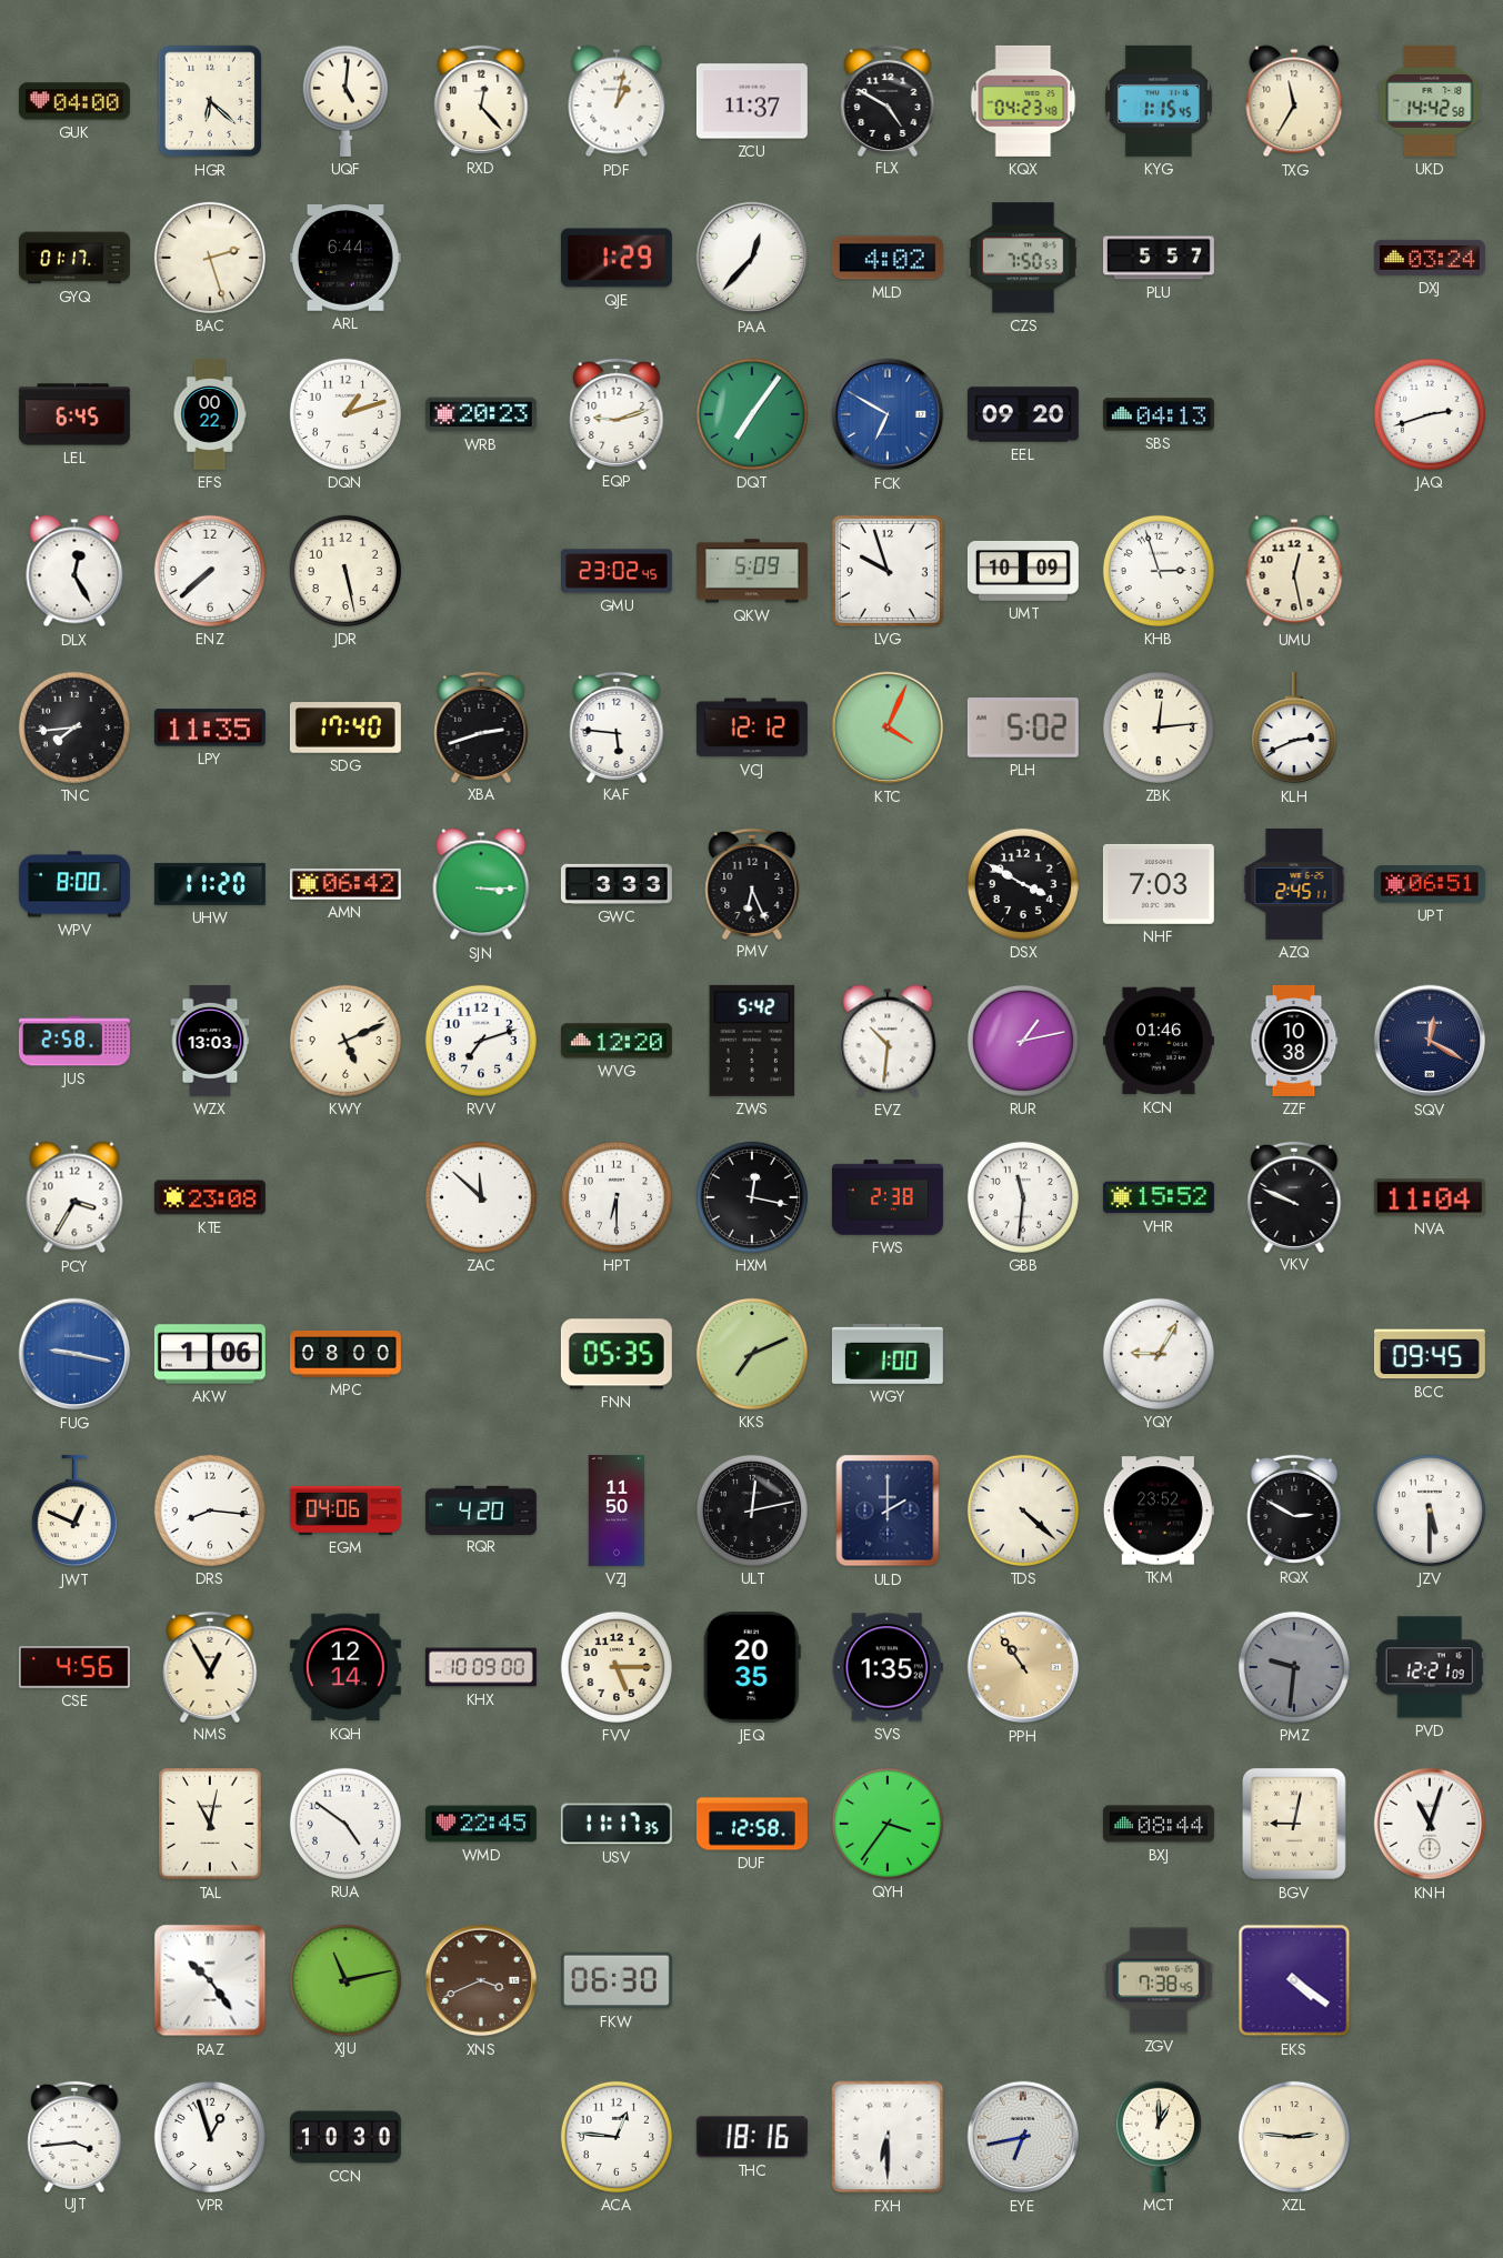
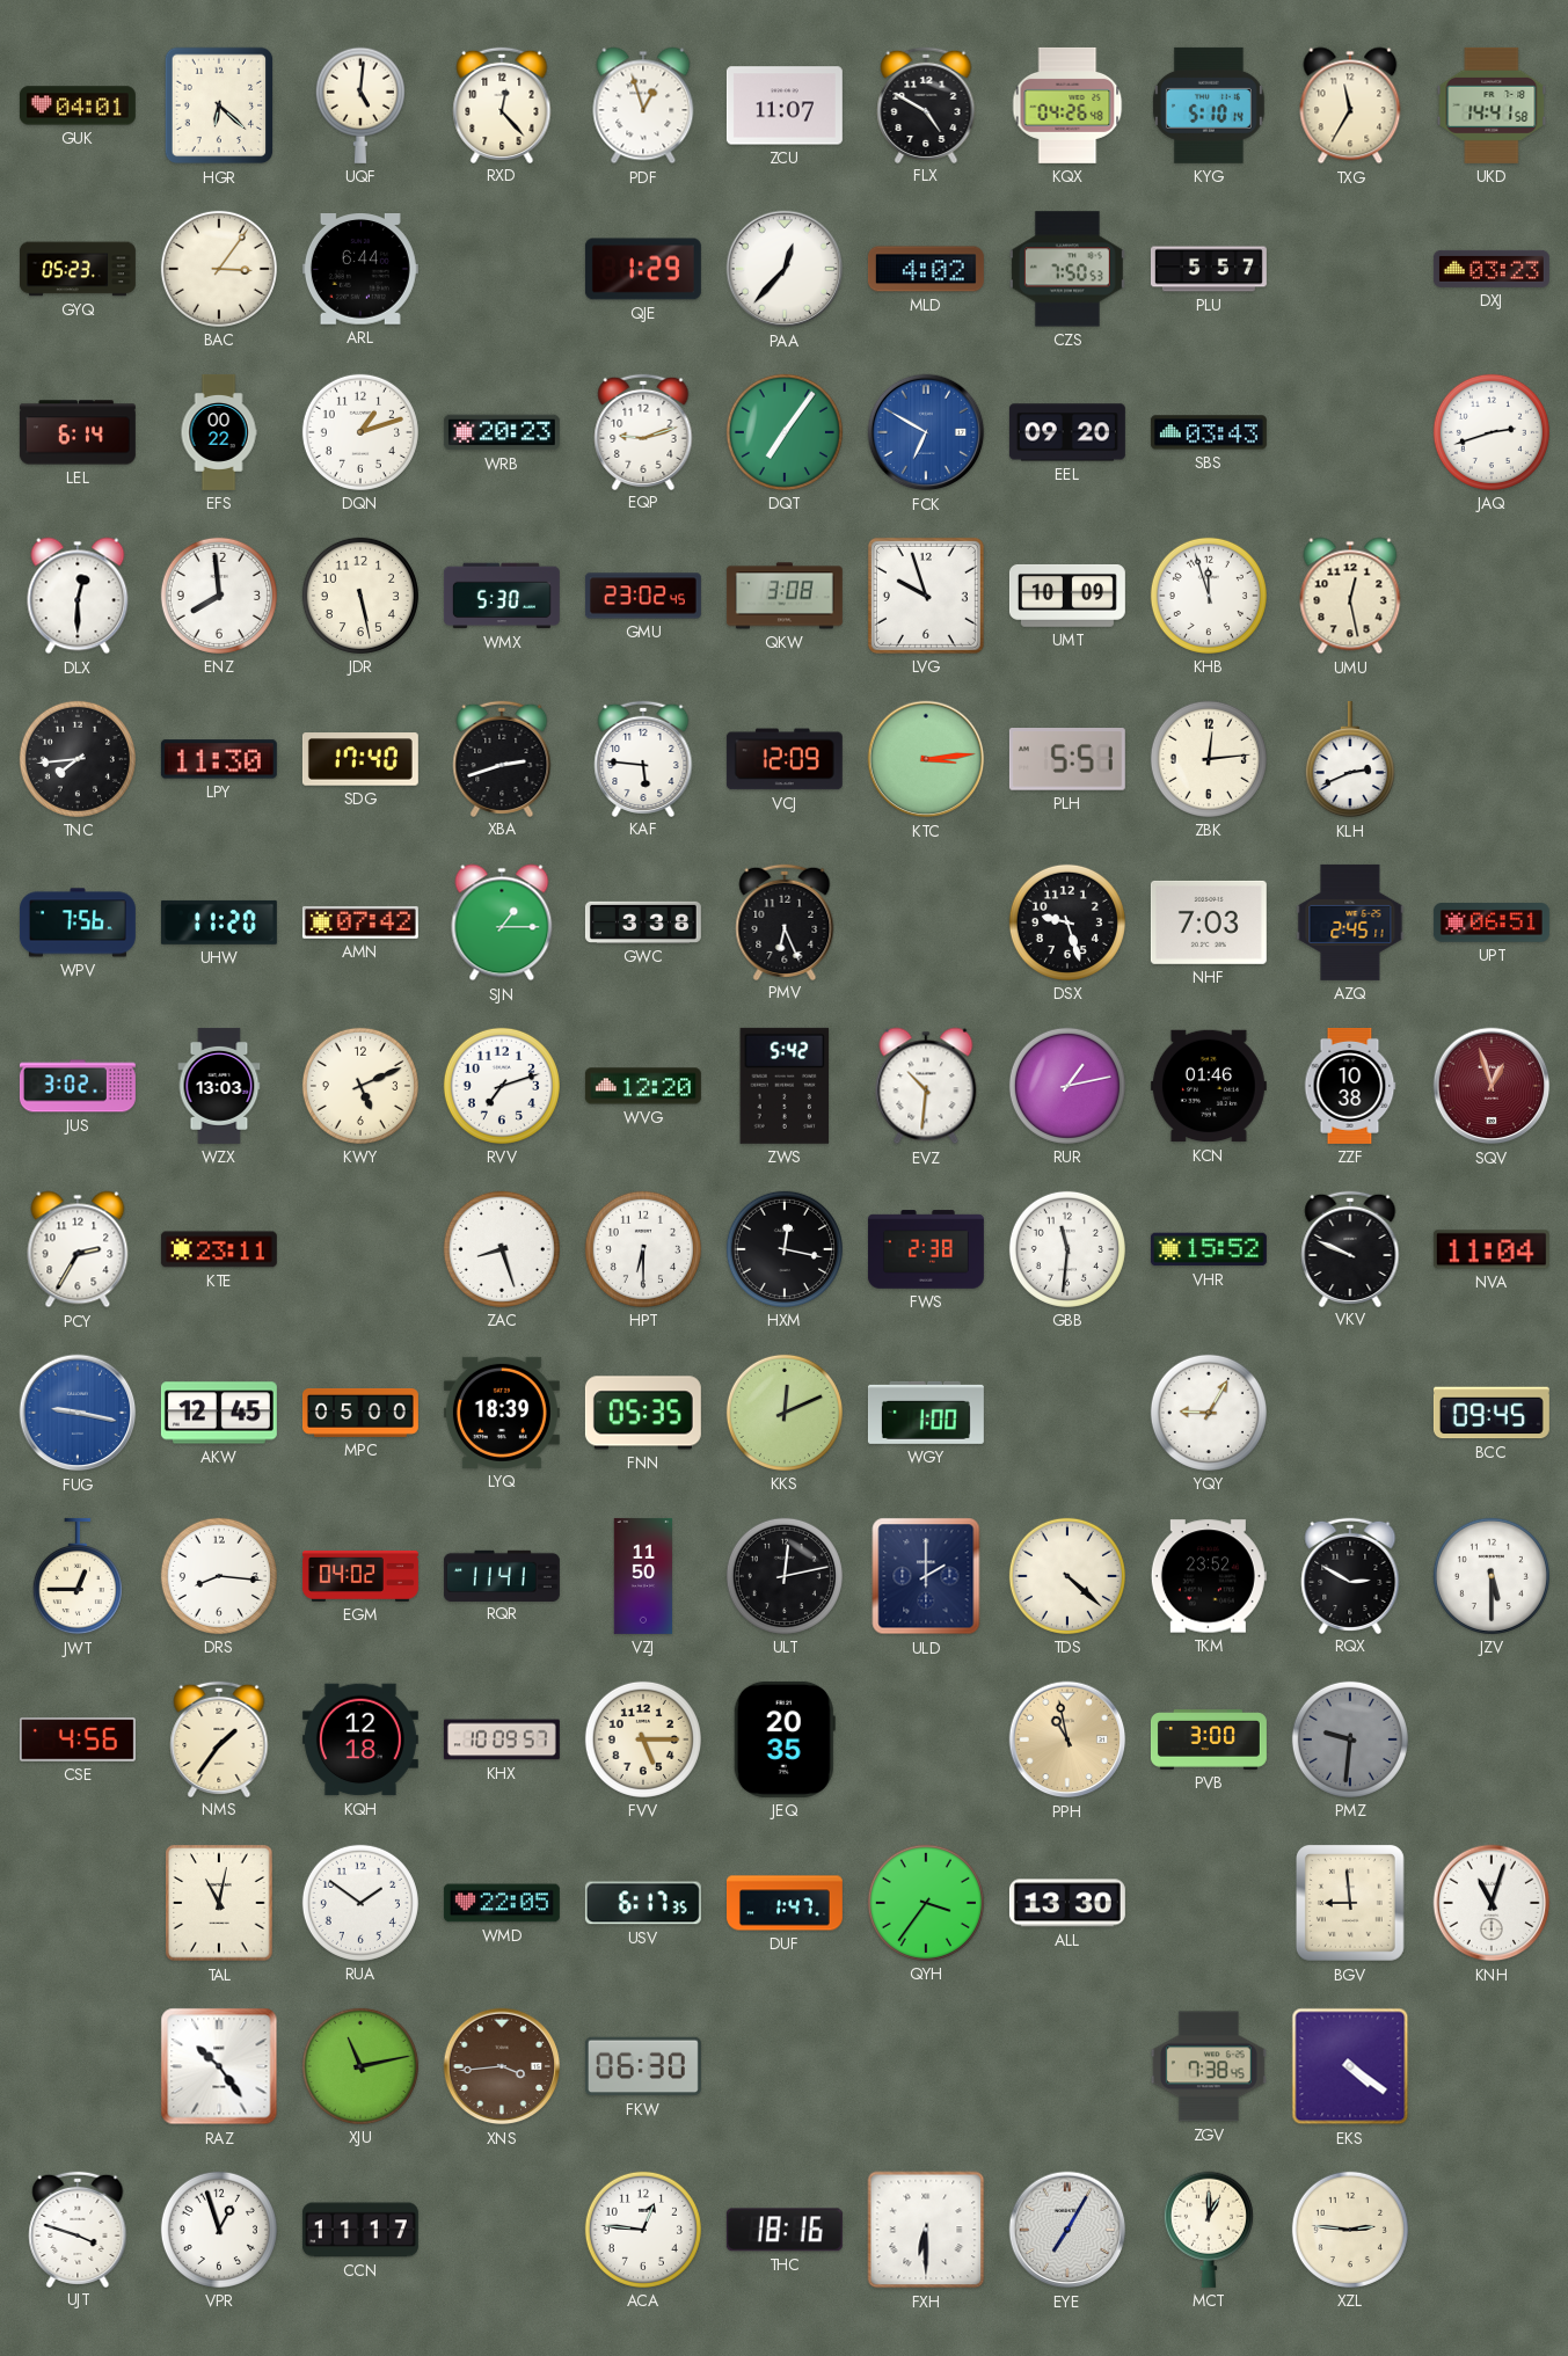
GUK: 04:00 -> 04:01
PDF: 1:02 -> 12:57
ZCU: 11:37 -> 11:07
KQX: 04:23 -> 04:26
KYG: 1:15 -> 5:10
UKD: 14:42 -> 14:41
GYQ: 01:17 -> 05:23
BAC: 2:27 -> 3:06
DXJ: 03:24 -> 03:23
LEL: 6:45 -> 6:14
SBS: 04:13 -> 03:43
DLX: 12:25 -> 12:30
ENZ: 7:38 -> 7:59
WMX: none -> 5:30
QKW: 5:09 -> 3:08
KHB: 2:57 -> 11:57
LPY: 11:35 -> 11:30
VCJ: 12:12 -> 12:09
KTC: 4:04 -> 3:14
PLH: 5:02 -> 5:51
WPV: 8:00 -> 7:56
AMN: 06:42 -> 07:42
SJN: 3:15 -> 1:15
GWC: 3:33 -> 3:38
DSX: 3:50 -> 9:27
JUS: 2:58 -> 3:02
SQV: 12:20 -> 12:57
SQV dial: navy -> burgundy
PCY: 3:35 -> 2:35
KTE: 23:08 -> 23:11
ZAC: 11:52 -> 8:27
AKW: 1:06 -> 12:45
MPC: 08:00 -> 05:00
LYQ: none -> 18:39
KKS: 7:11 -> 12:11
JWT: 12:49 -> 12:45
EGM: 04:06 -> 04:02
RQR: 4:20 -> 11:41
NMS: 12:55 -> 1:36
KQH: 12:14 -> 12:18
KHX: 10:09:00 -> 10:09:57
SVS: 1:35 -> none
PPH: 10:54 -> 10:58
PVB: none -> 3:00
PVD: 12:21 -> none
RUA: 4:51 -> 1:51
WMD: 22:45 -> 22:05
USV: 11:17 -> 6:17
DUF: 12:58 -> 1:47
ALL: none -> 13:30
BXJ: 08:44 -> none
BGV: 9:02 -> 8:59
XNS: 3:41 -> 3:44
UJT: 3:44 -> 3:48
CCN: 10:30 -> 11:17
EYE: 6:43 -> 7:05
